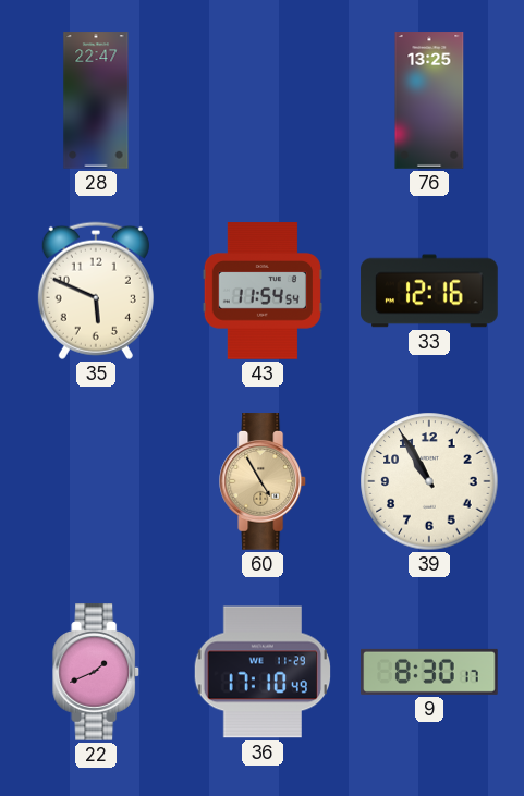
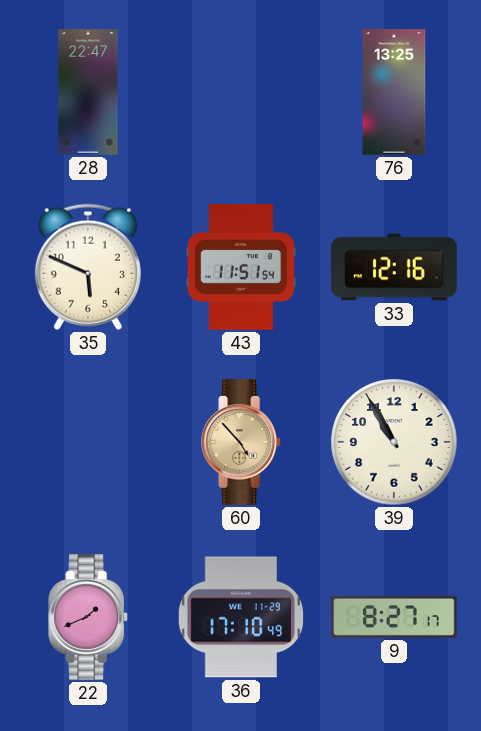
43: 11:54 -> 11:51
60: 4:55 -> 4:53
9: 8:30 -> 8:27
